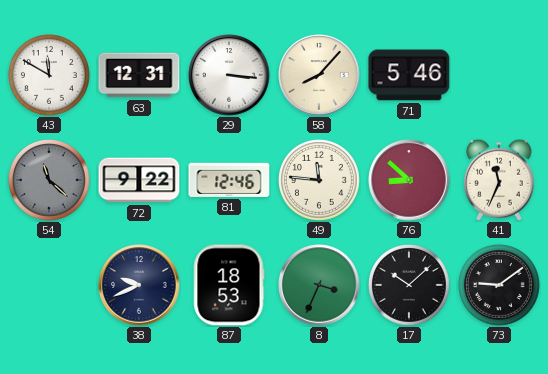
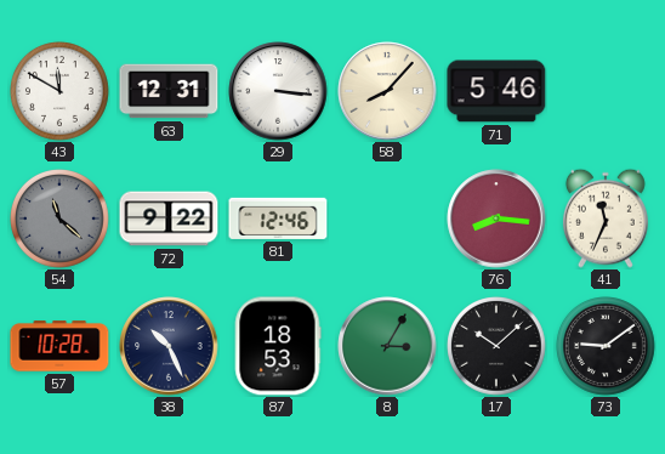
49: 11:46 -> none
76: 8:52 -> 8:16
57: none -> 10:28
38: 9:41 -> 10:26
8: 3:34 -> 3:05
